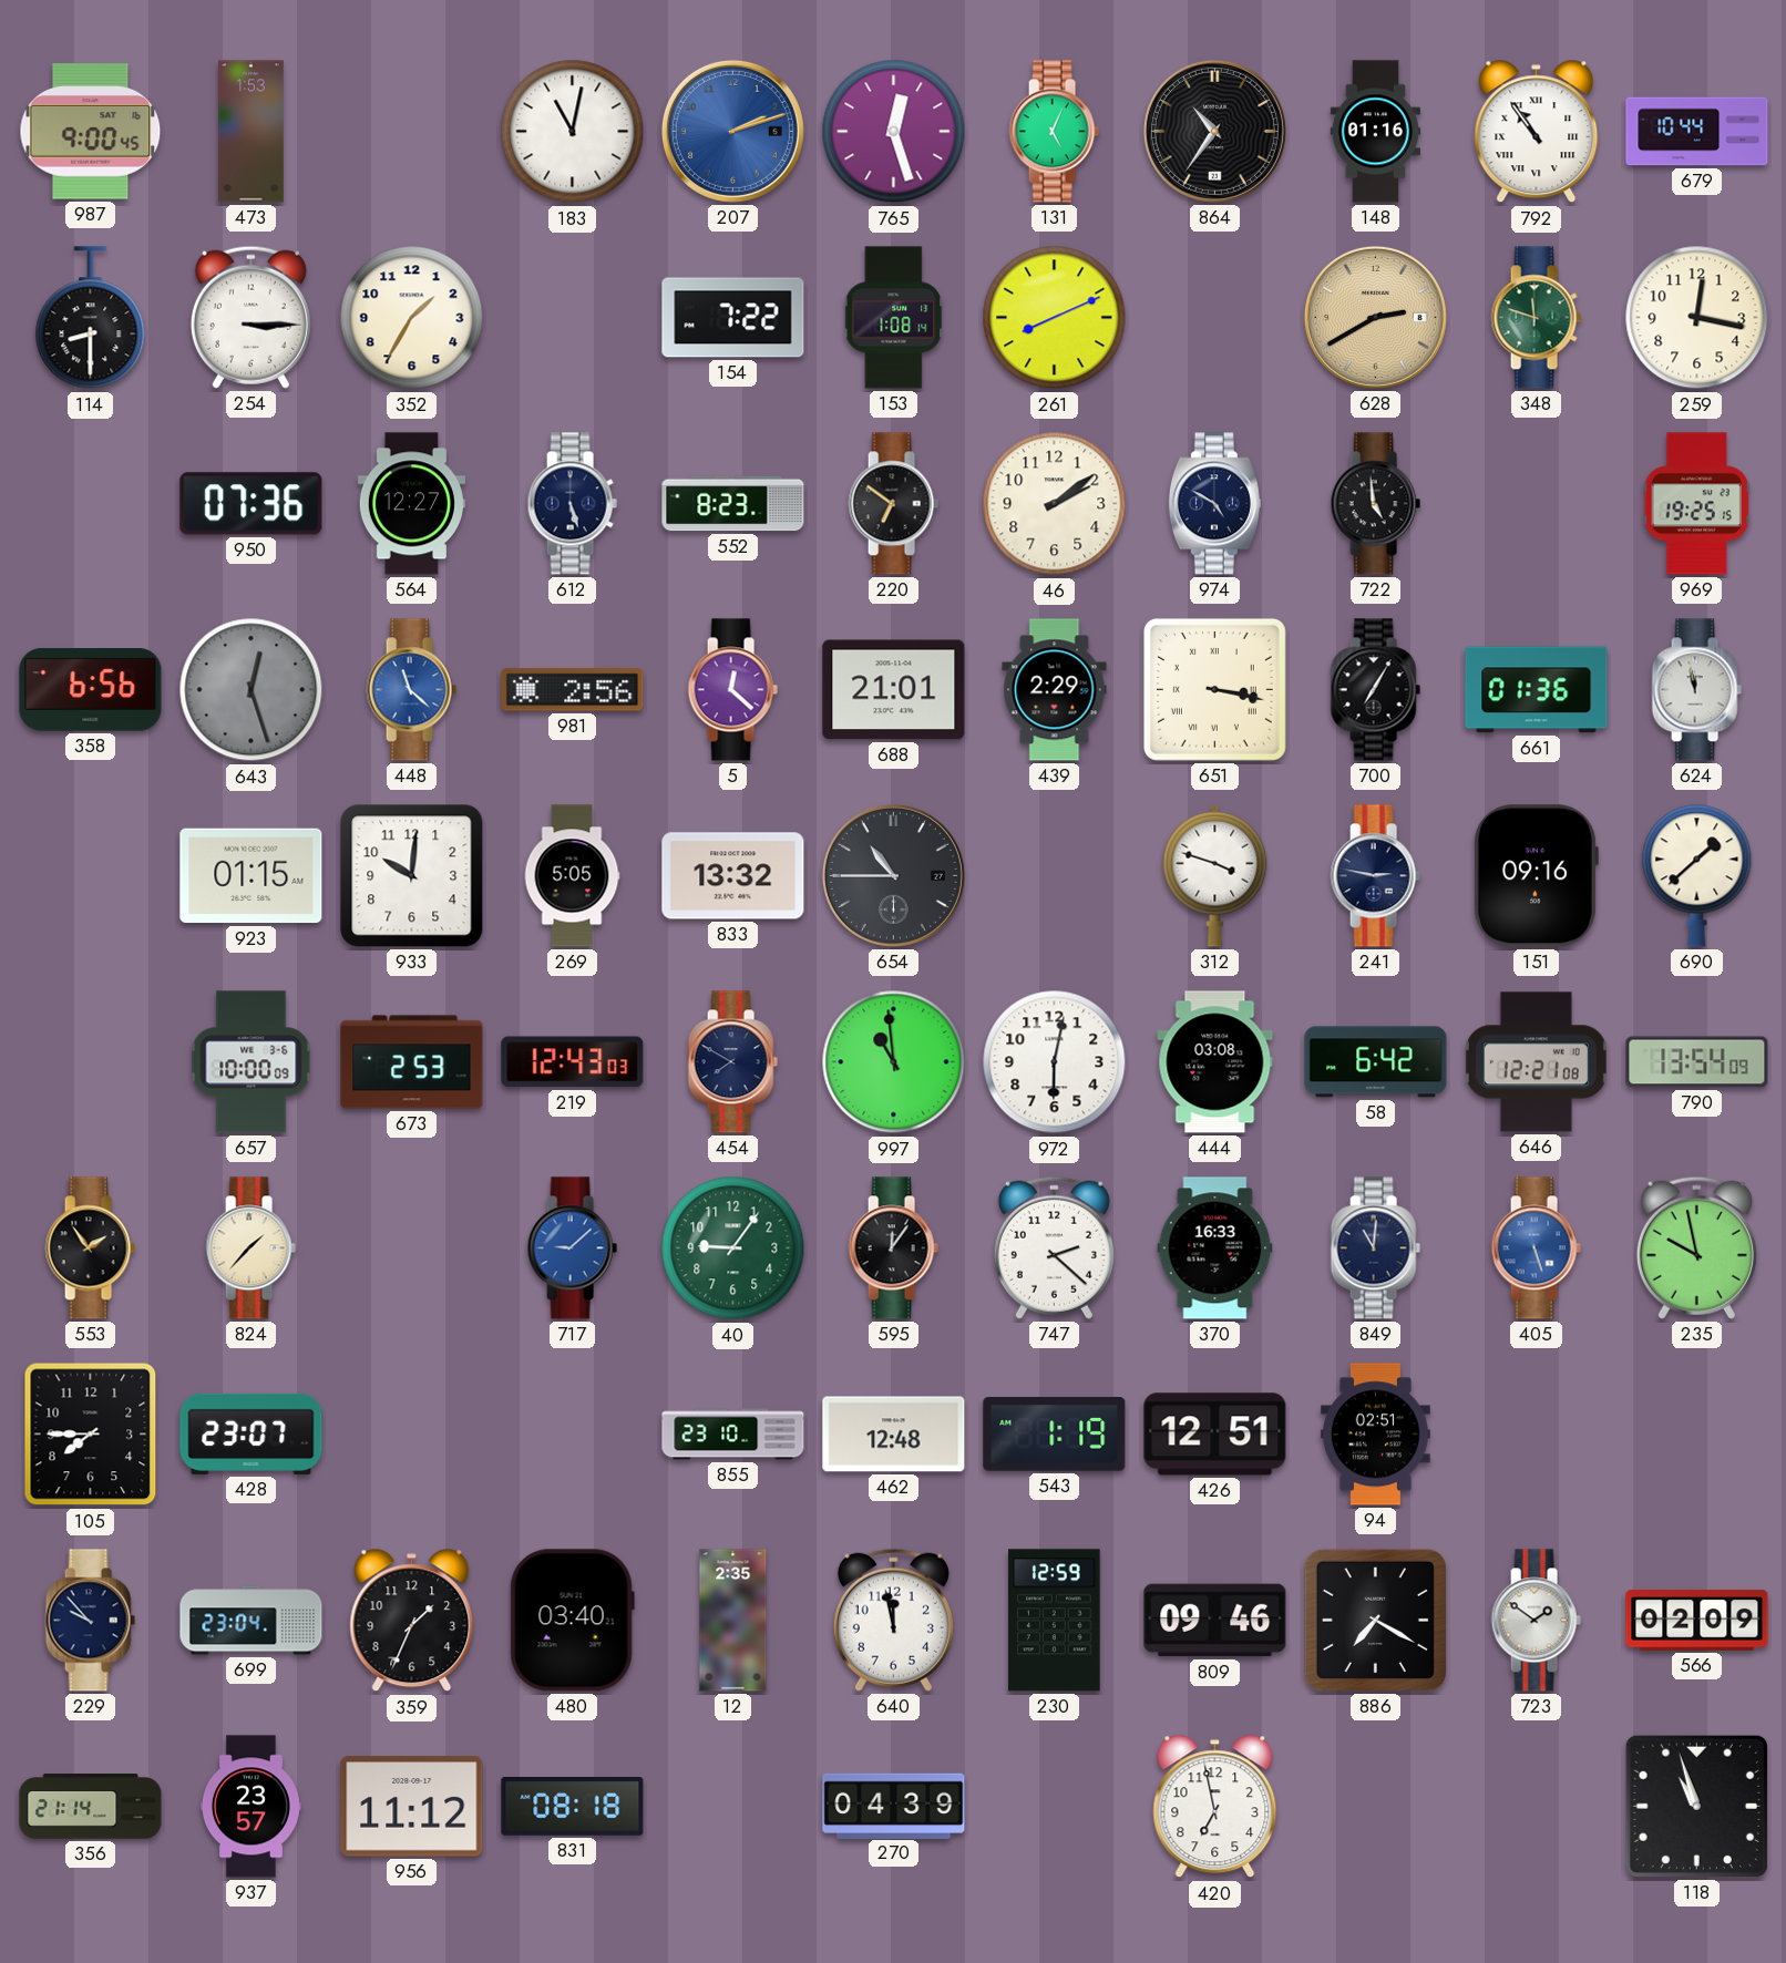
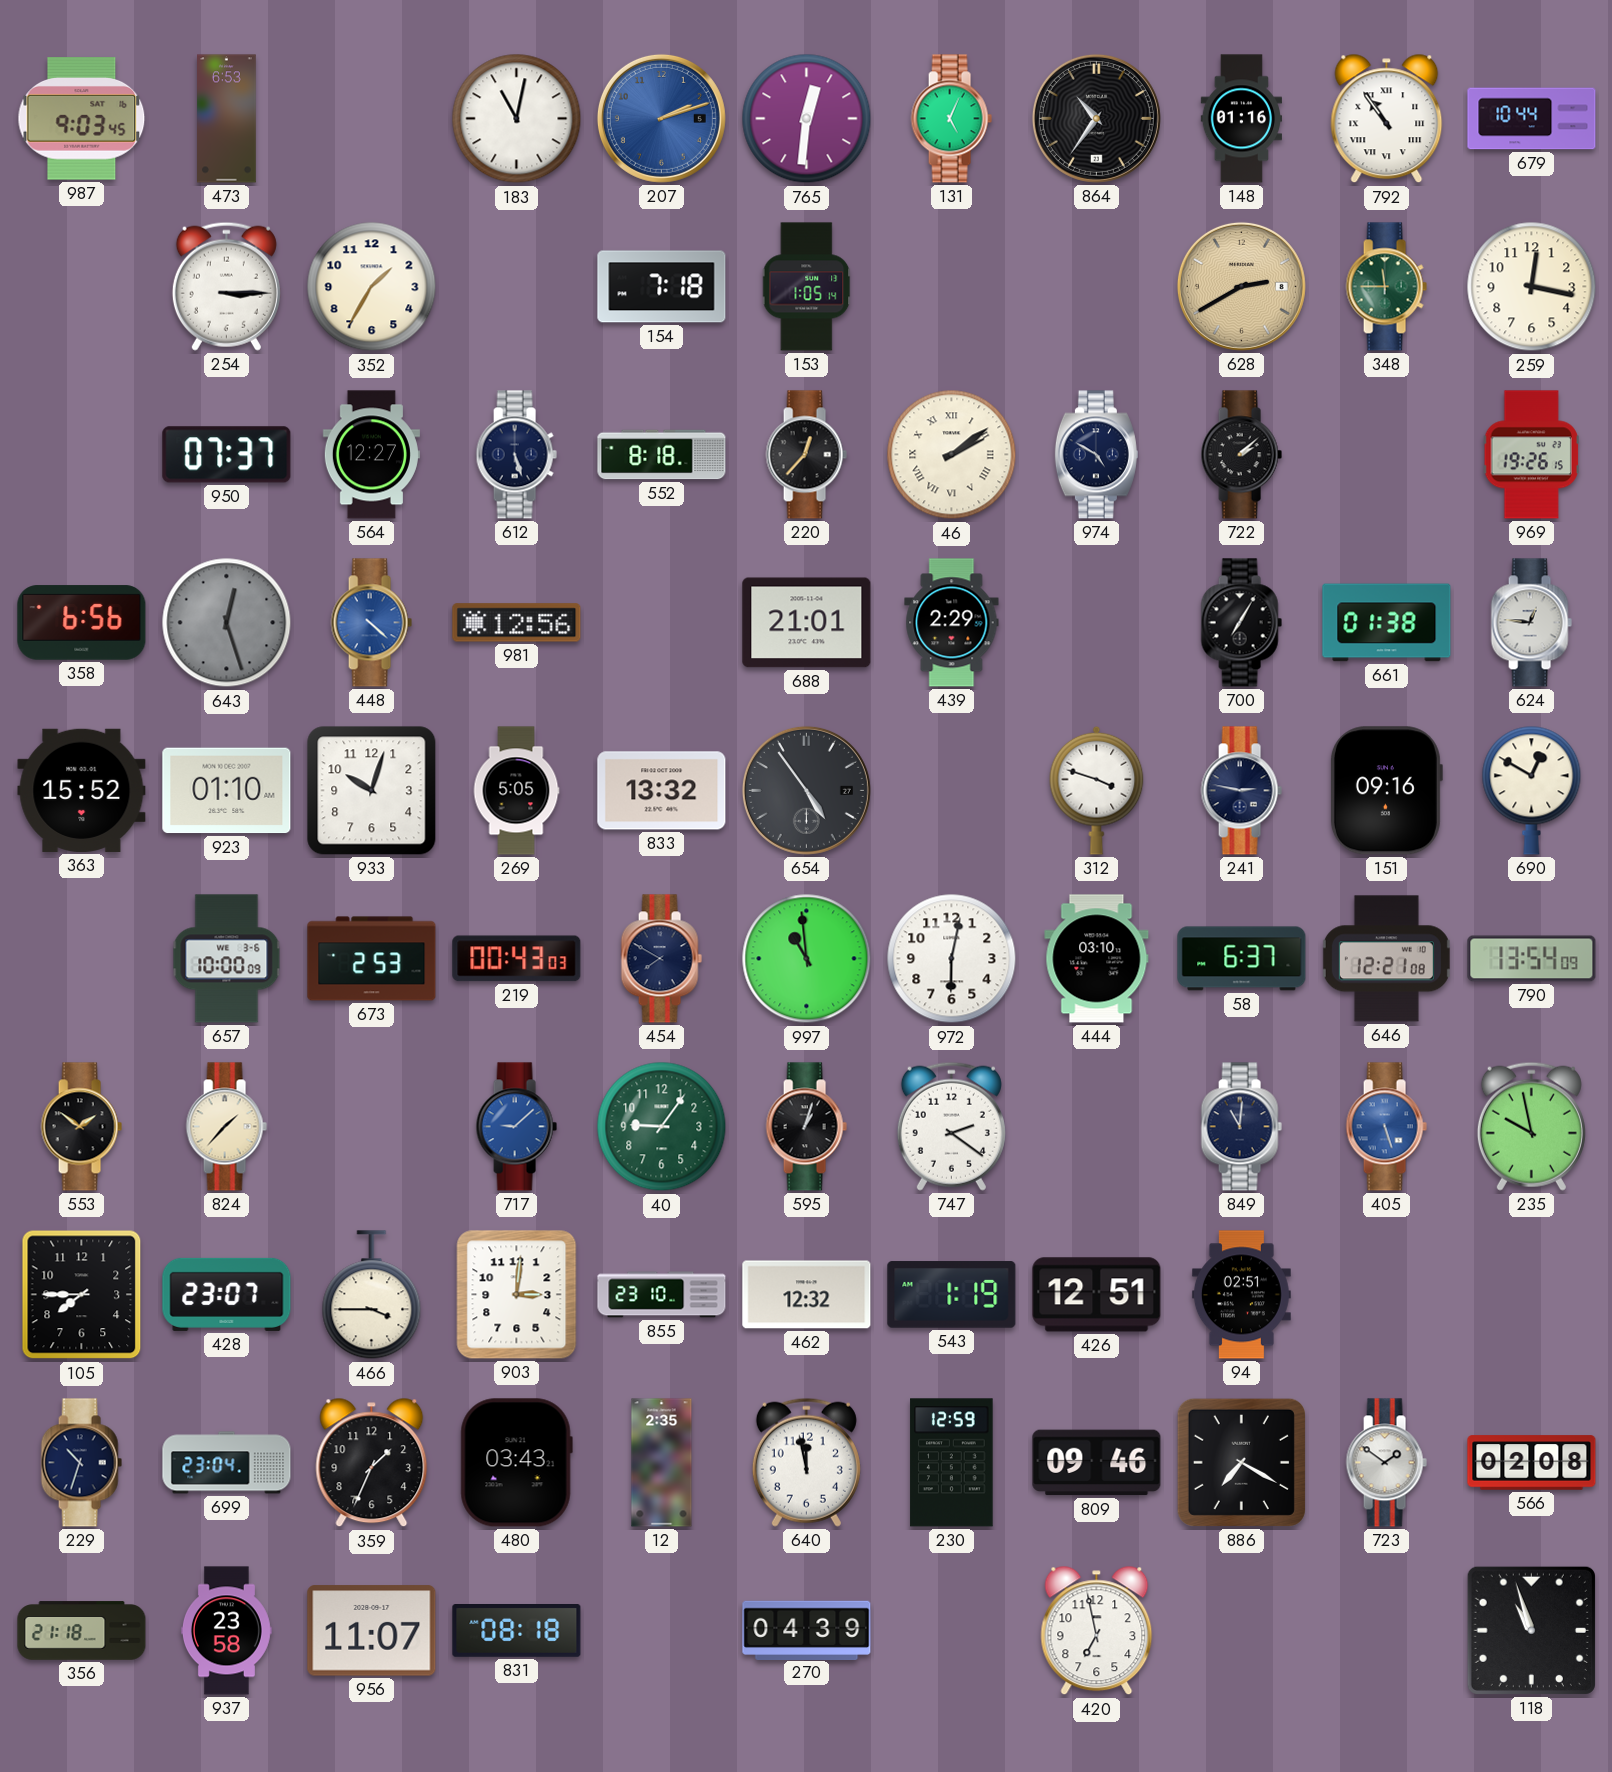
987: 9:00 -> 9:03
473: 1:53 -> 6:53
765: 12:27 -> 12:31
114: 8:30 -> none
154: 7:22 -> 7:18
153: 1:08 -> 1:05
261: 8:11 -> none
348: 11:48 -> 11:45
950: 07:36 -> 07:37
552: 8:23 -> 8:18
220: 6:51 -> 12:37
46 numerals: Arabic -> Roman
722: 4:59 -> 2:08
969: 19:25 -> 19:26
448: 11:22 -> 4:22
981: 2:56 -> 12:56
5: 12:22 -> none
651: 3:17 -> none
661: 01:36 -> 01:38
624: 11:58 -> 12:46
363: none -> 15:52
923: 01:15 -> 01:10
933: 10:01 -> 10:03
654: 10:45 -> 4:54
690: 1:38 -> 12:50
219: 12:43 -> 00:43
444: 03:08 -> 03:10
58: 6:42 -> 6:37
553: 1:54 -> 1:51
595: 12:06 -> 1:03
747: 2:22 -> 2:21
370: 16:33 -> none
466: none -> 3:45
903: none -> 3:01
462: 12:48 -> 12:32
229: 9:53 -> 10:33
480: 03:40 -> 03:43
566: 02:09 -> 02:08
356: 21:14 -> 21:18
937: 23:57 -> 23:58
956: 11:12 -> 11:07
